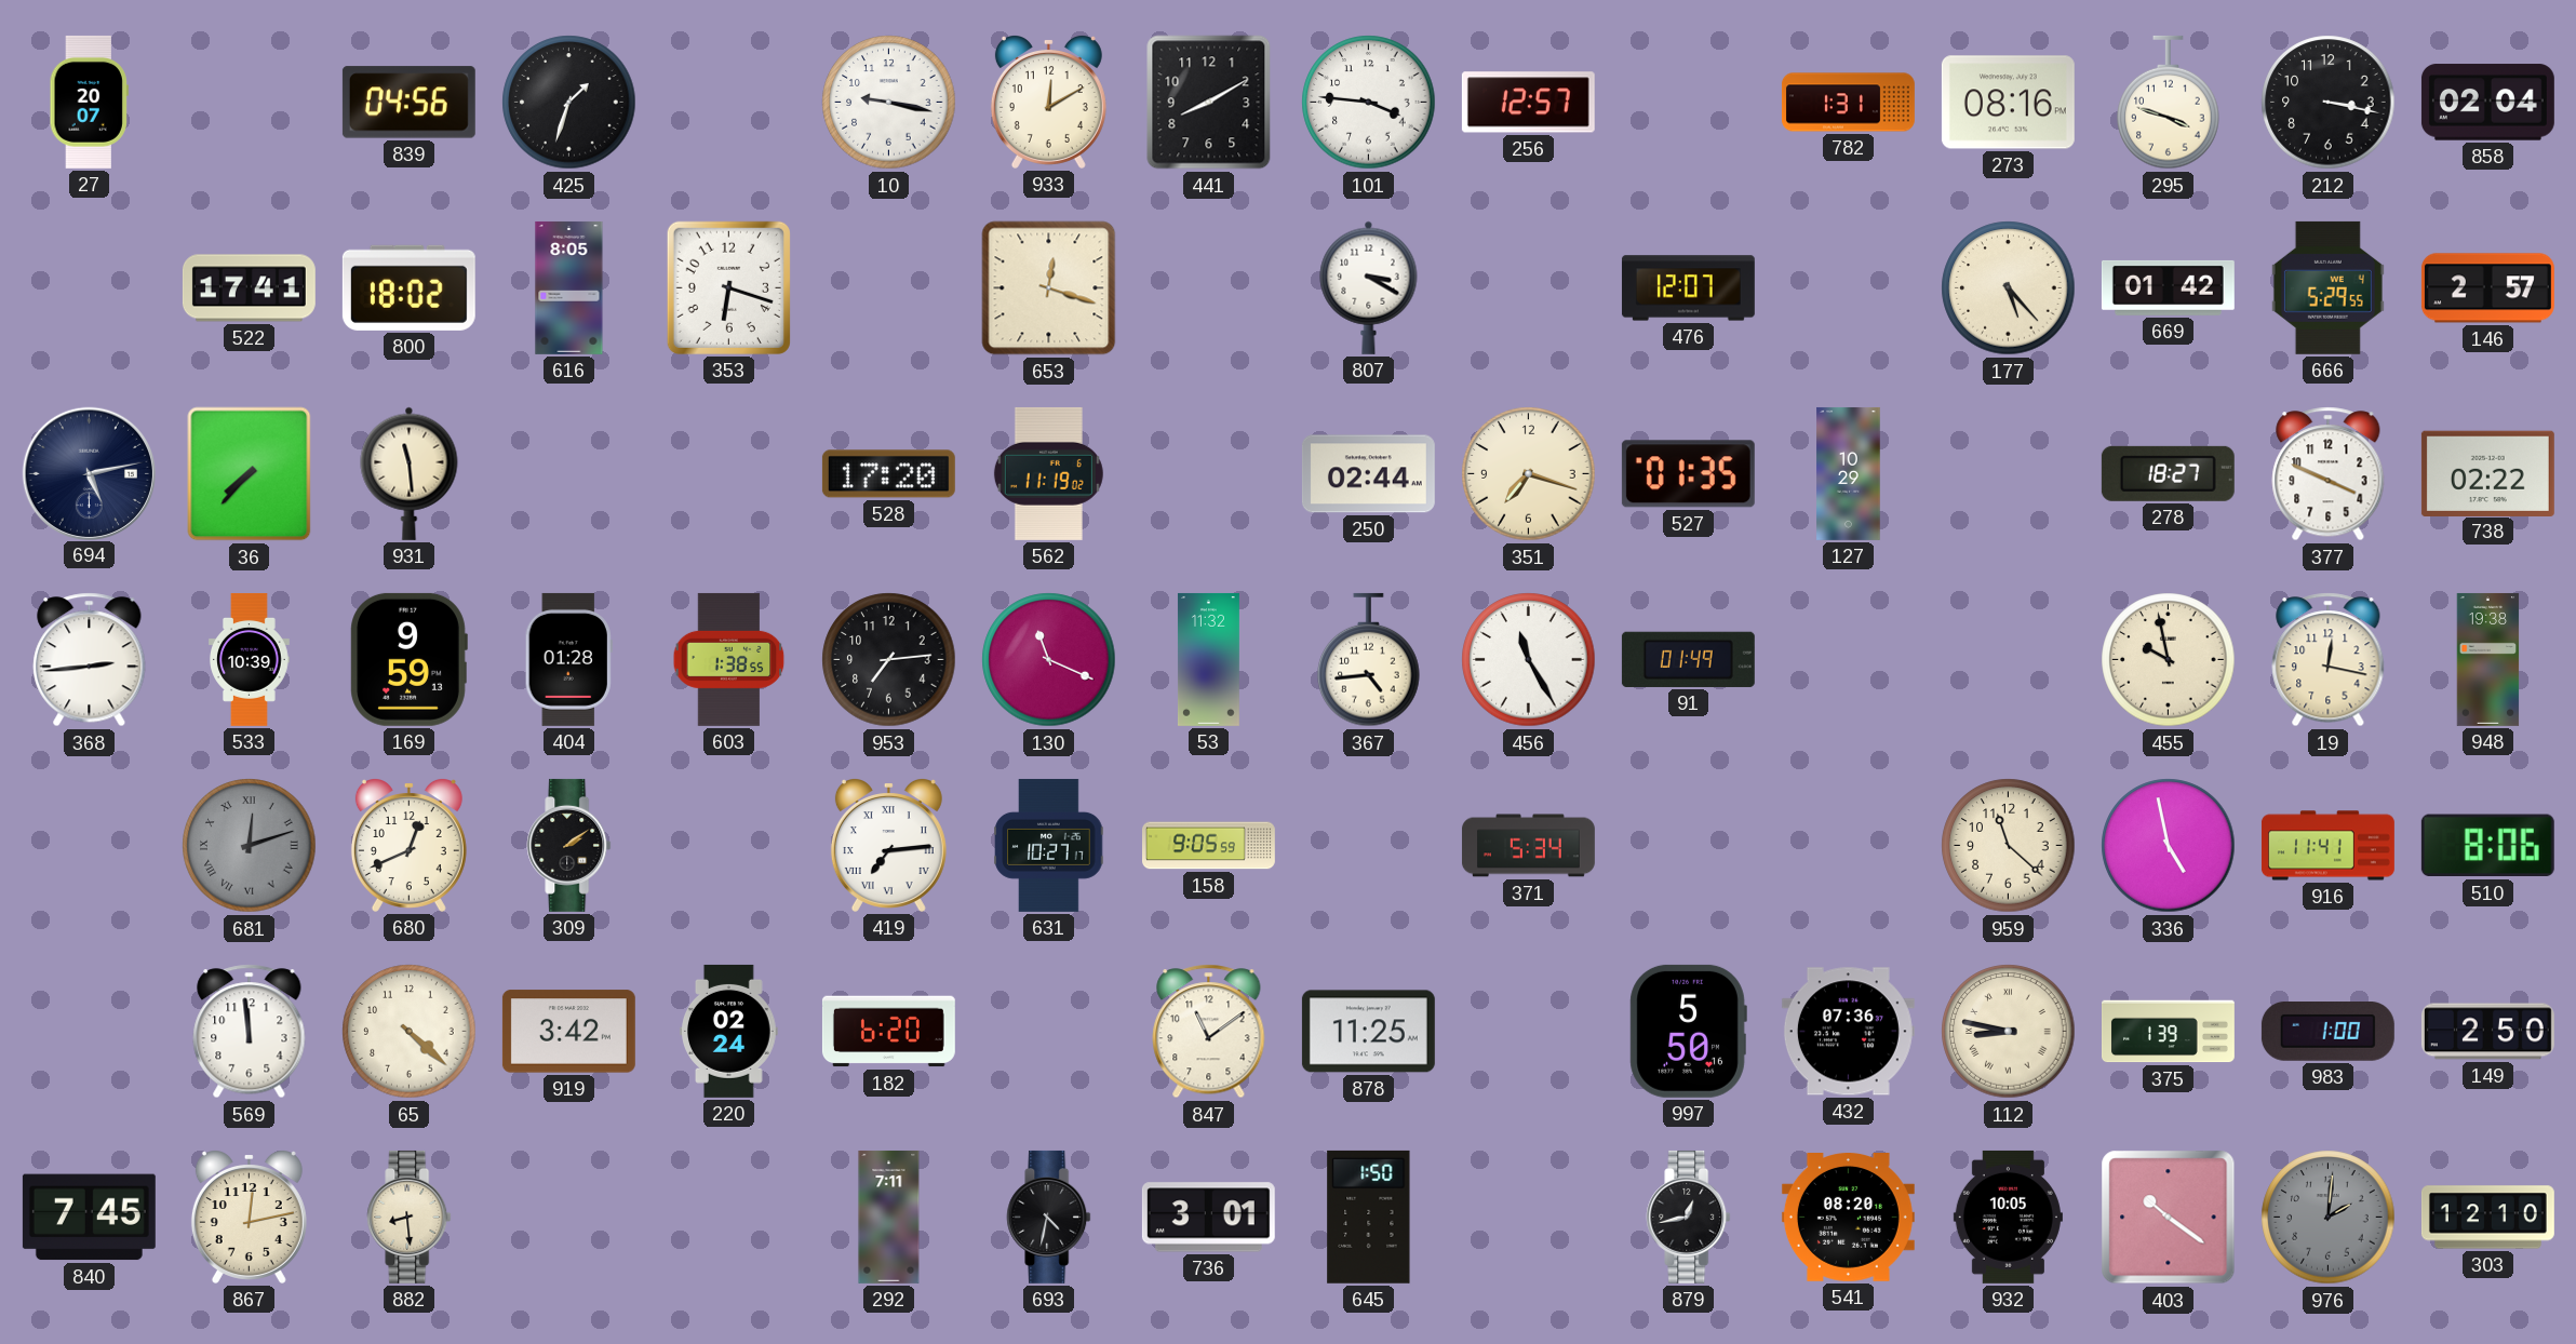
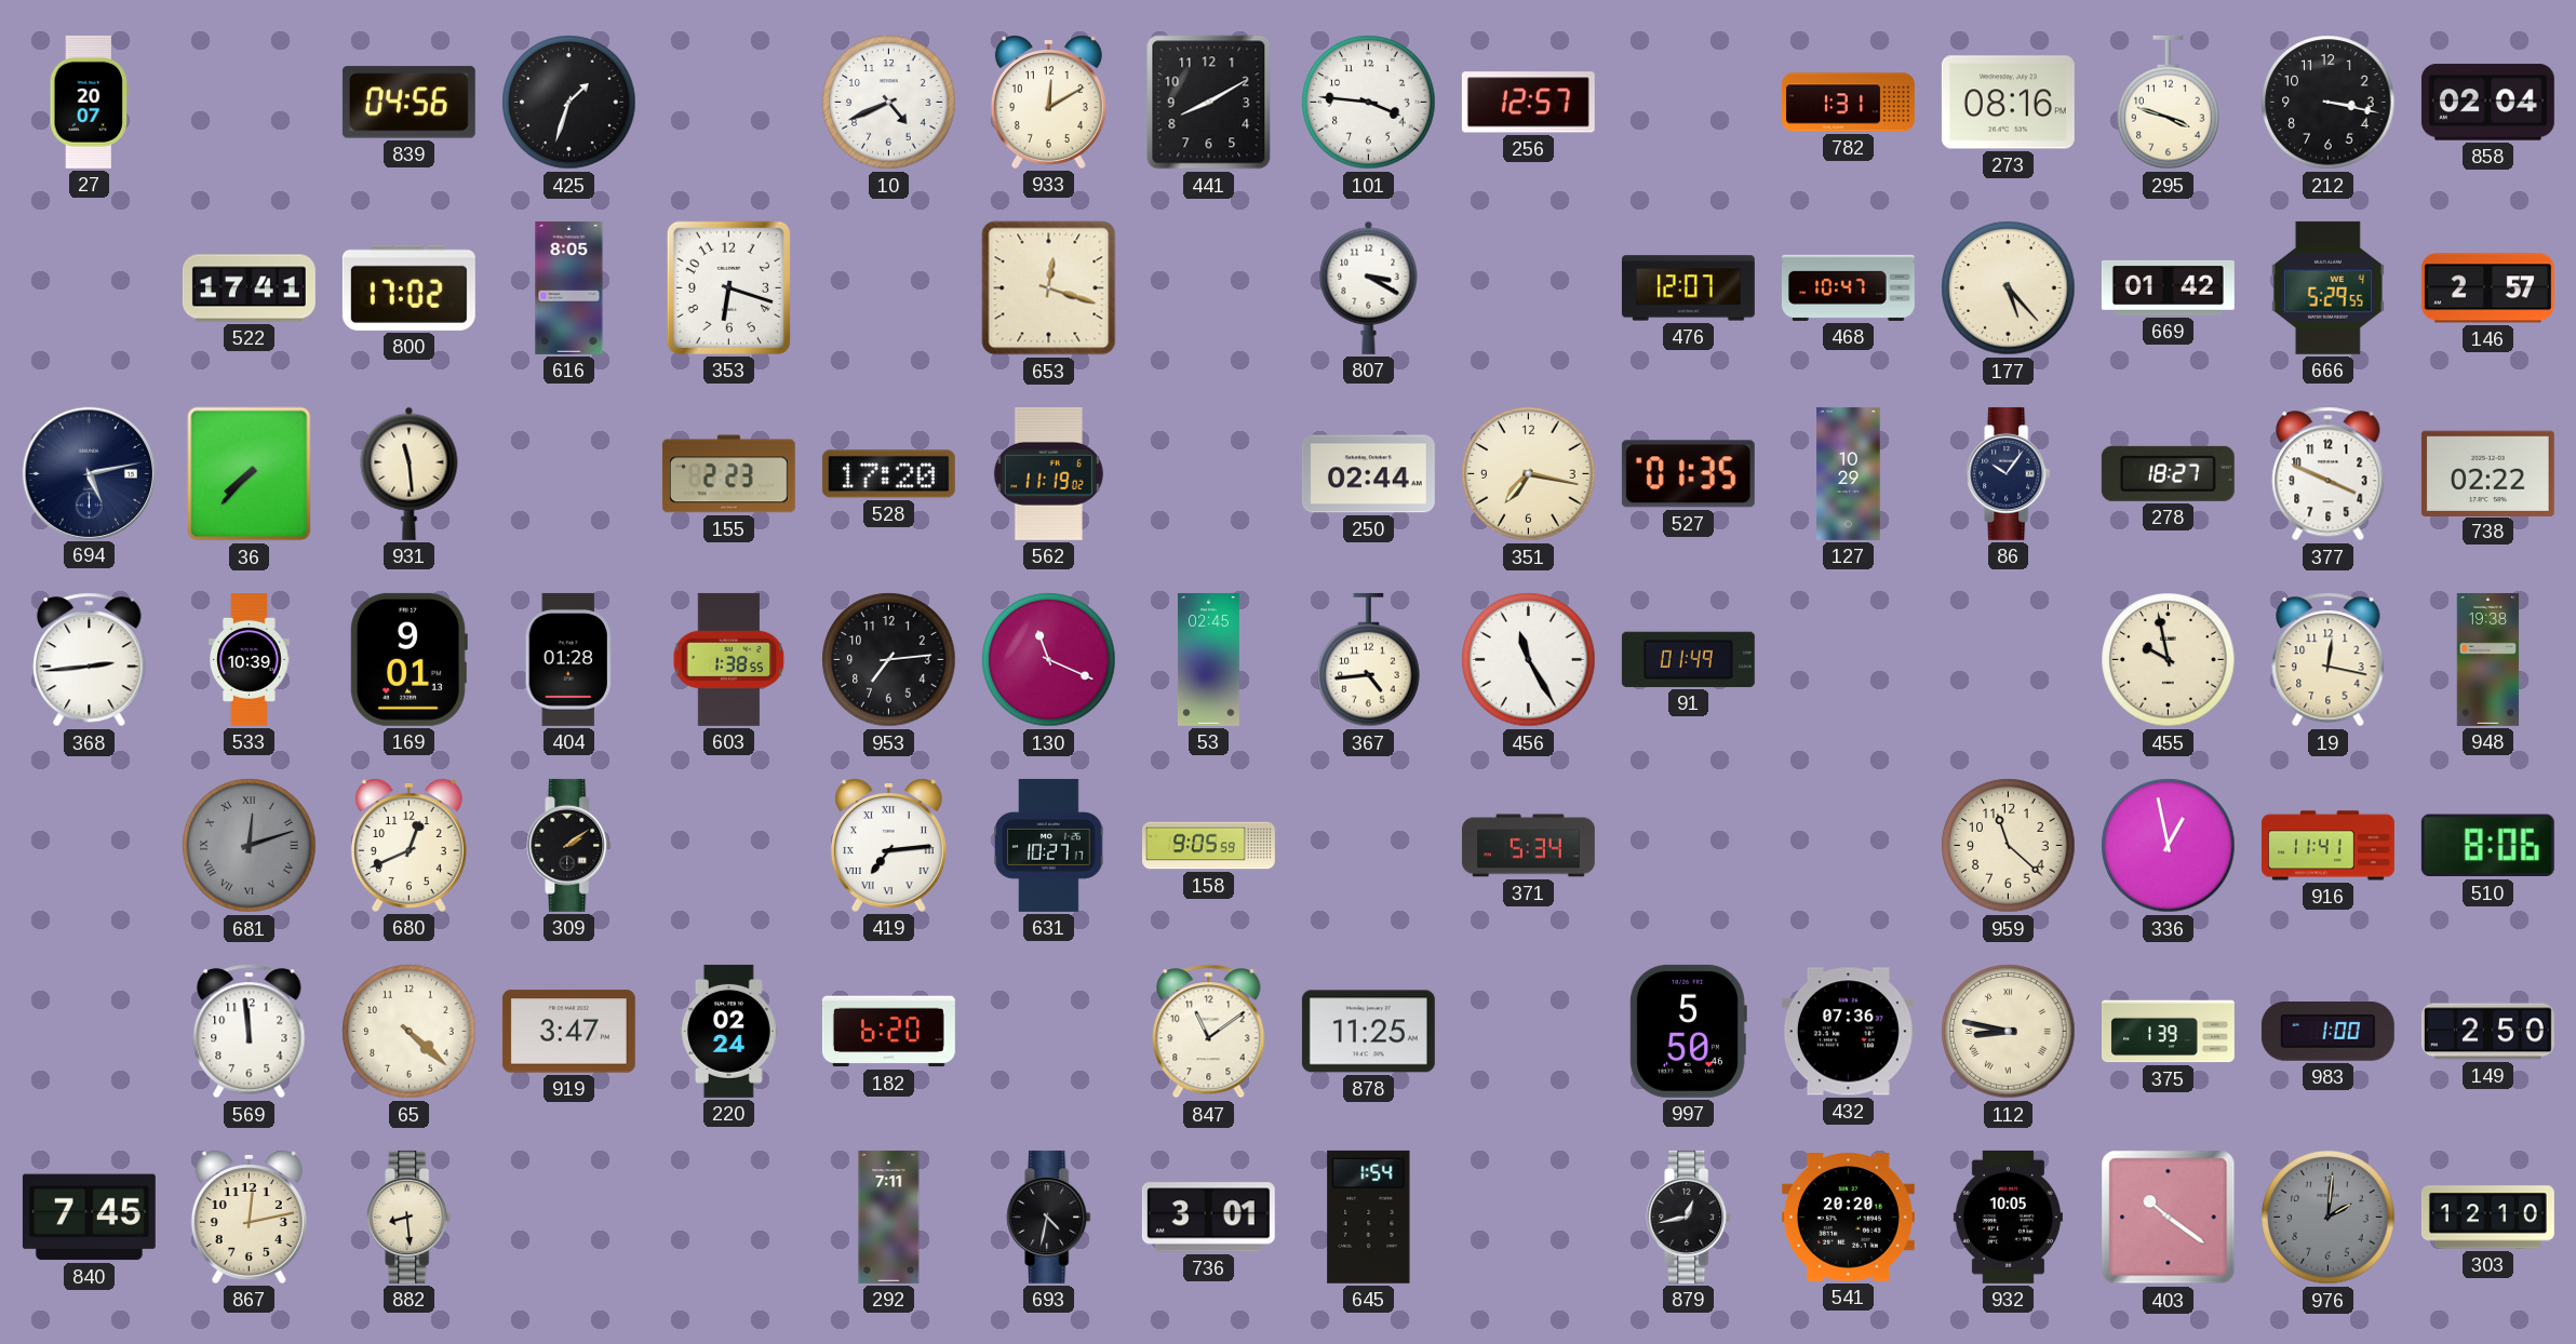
10: 9:17 -> 4:41
800: 18:02 -> 17:02
468: none -> 10:47
155: none -> 2:23
351: 7:18 -> 7:17
86: none -> 10:06
169: 9:59 -> 9:01
53: 11:32 -> 02:45
336: 4:58 -> 12:58
919: 3:42 -> 3:47
997: 5:50:16 -> 5:50:46
645: 1:50 -> 1:54
541: 08:20 -> 20:20
